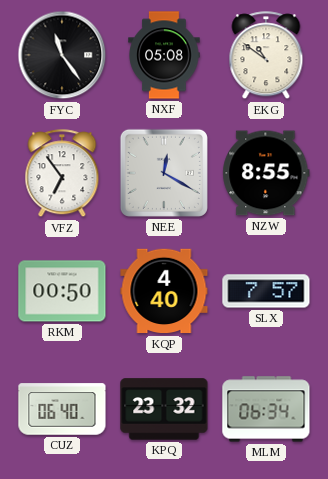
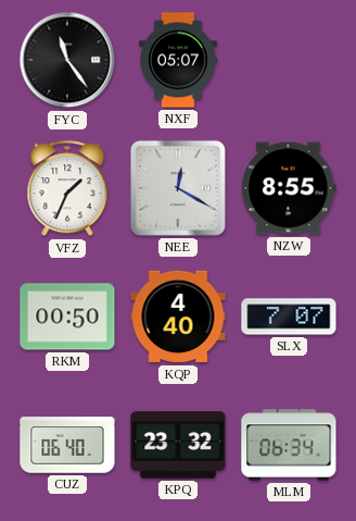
NXF: 05:08 -> 05:07
EKG: 10:51 -> none
VFZ: 6:54 -> 1:34
SLX: 7:57 -> 7:07
